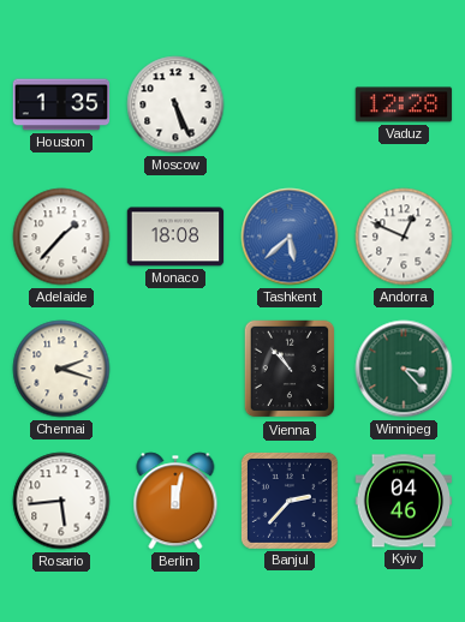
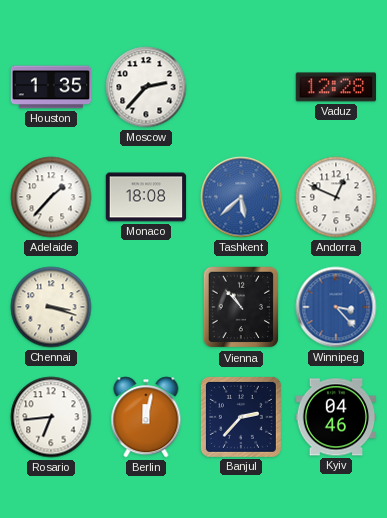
Moscow: 5:26 -> 2:37
Chennai: 2:18 -> 3:18
Winnipeg dial: green -> blue
Rosario: 5:44 -> 6:44
